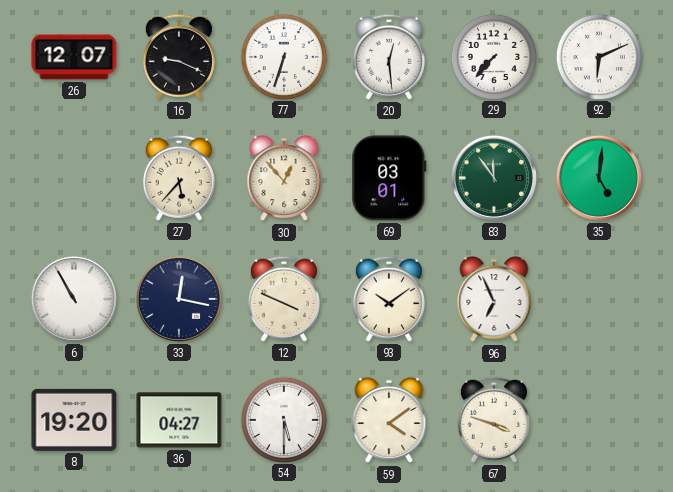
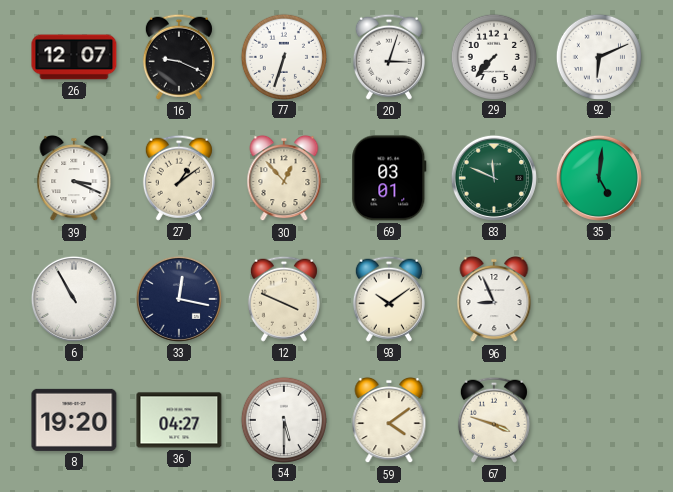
20: 12:29 -> 3:03
39: none -> 3:19
27: 5:37 -> 1:09
83: 11:54 -> 11:49
96: 6:56 -> 8:56
